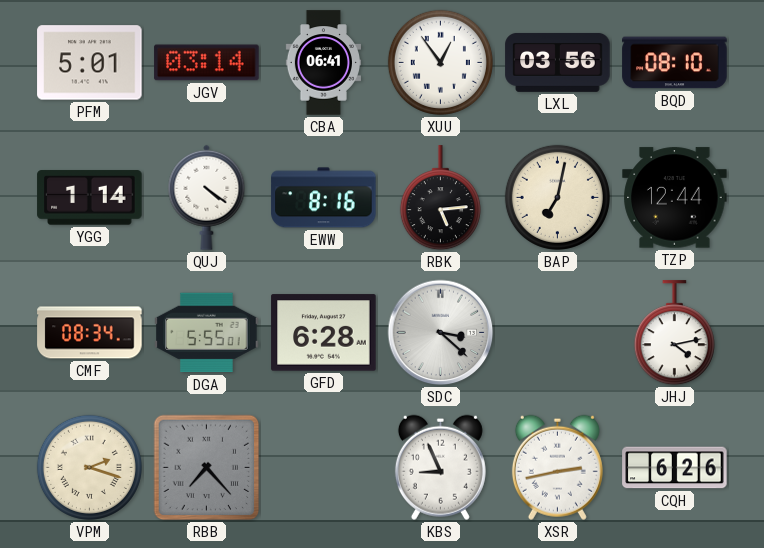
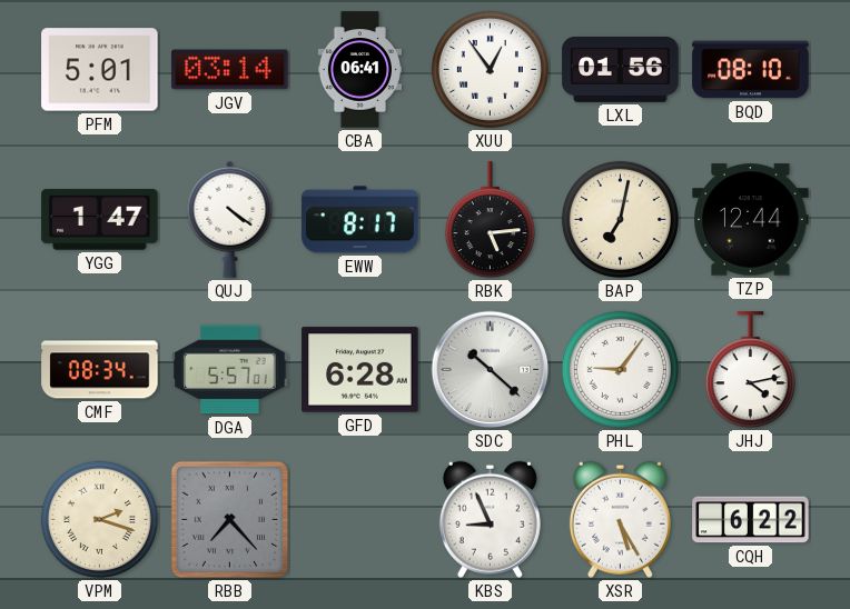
LXL: 03:56 -> 01:56
YGG: 1:14 -> 1:47
EWW: 8:16 -> 8:17
DGA: 5:55 -> 5:57
SDC: 3:22 -> 10:22
PHL: none -> 9:06
XSR: 2:43 -> 5:25
CQH: 6:26 -> 6:22
